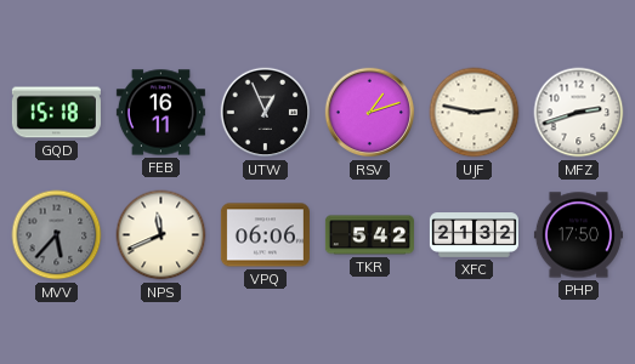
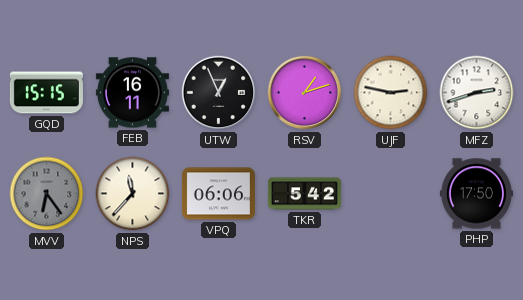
GQD: 15:18 -> 15:15
MVV: 5:37 -> 6:24
NPS: 11:41 -> 11:37
XFC: 21:32 -> none
